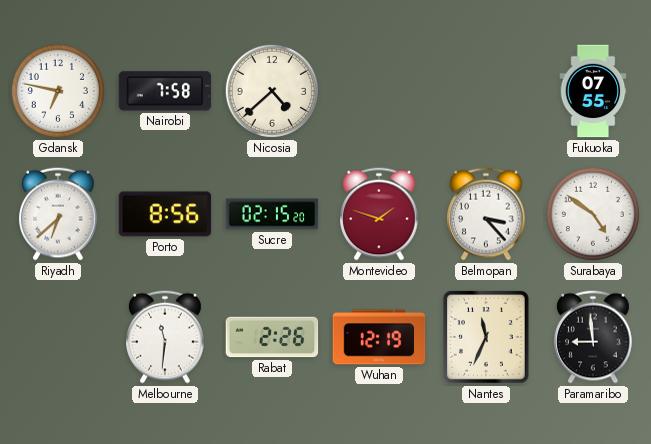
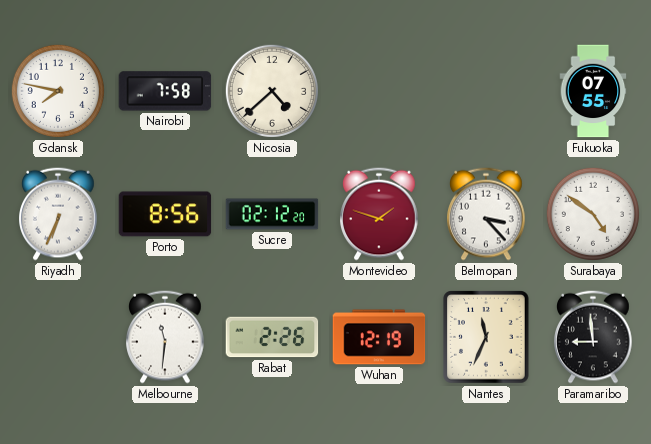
Gdansk: 6:47 -> 7:47
Riyadh: 6:38 -> 6:34
Sucre: 02:15 -> 02:12
